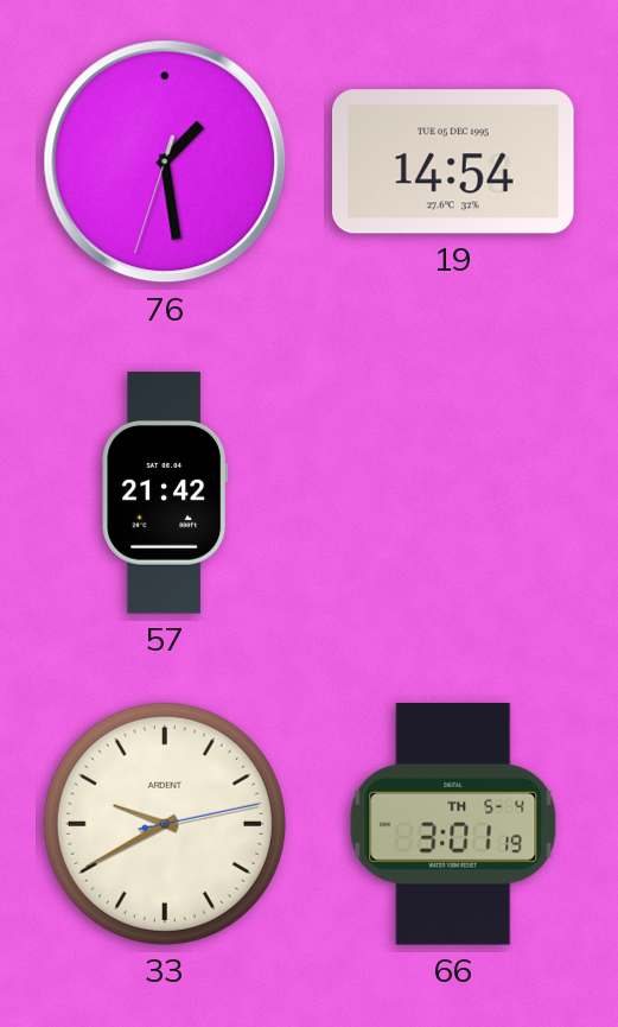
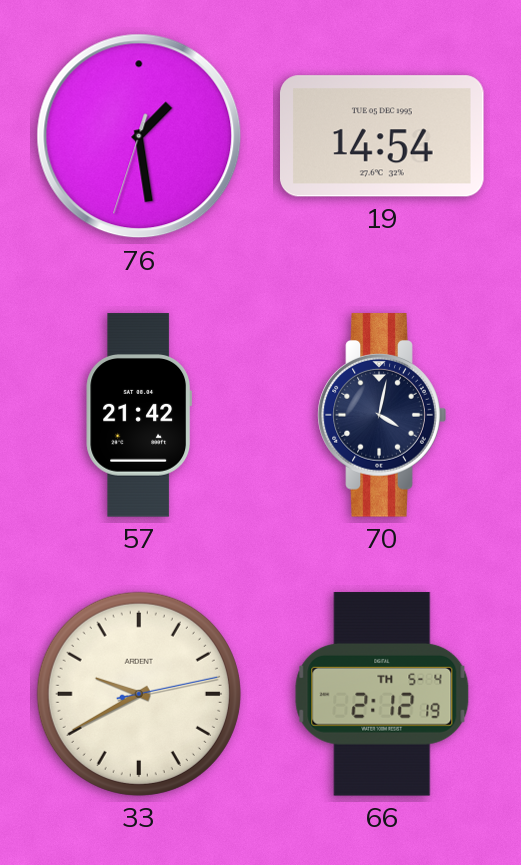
70: none -> 4:02
66: 3:01 -> 2:12
